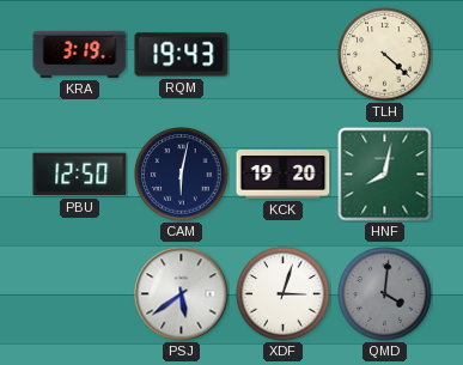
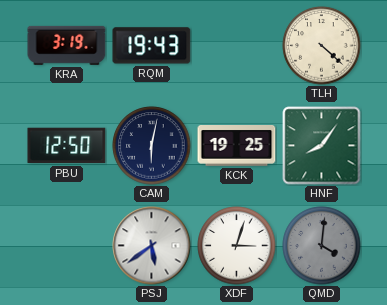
KCK: 19:20 -> 19:25
HNF: 8:02 -> 8:06
